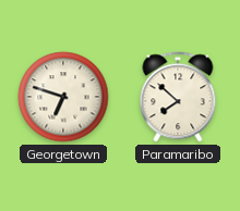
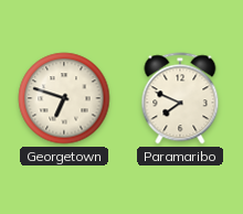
Paramaribo: 7:52 -> 7:49
